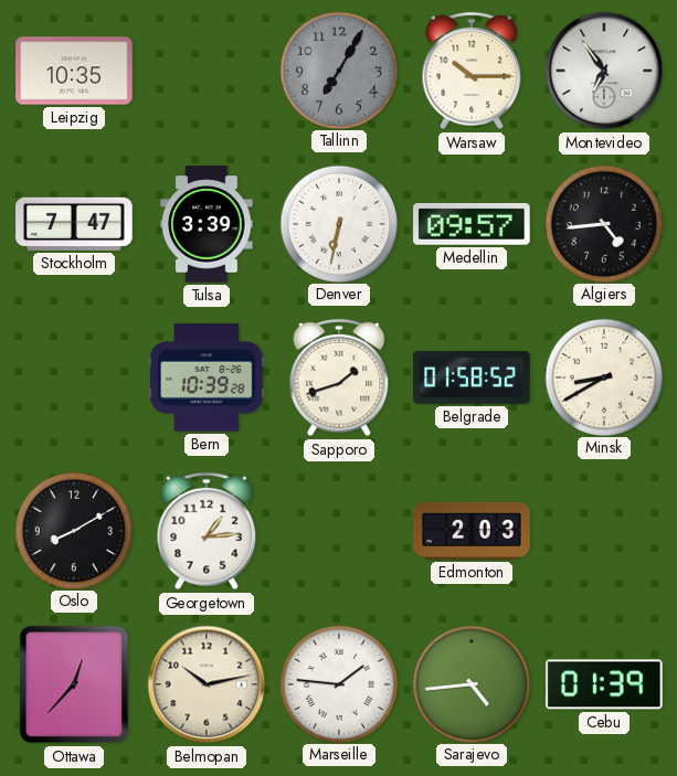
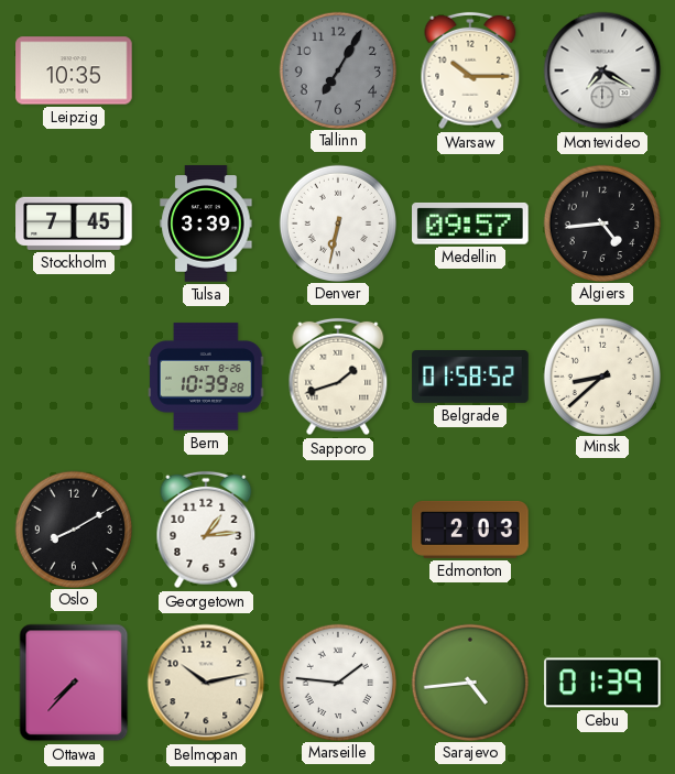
Montevideo: 6:54 -> 7:20
Stockholm: 7:47 -> 7:45
Minsk: 8:40 -> 8:38
Ottawa: 12:37 -> 7:37
